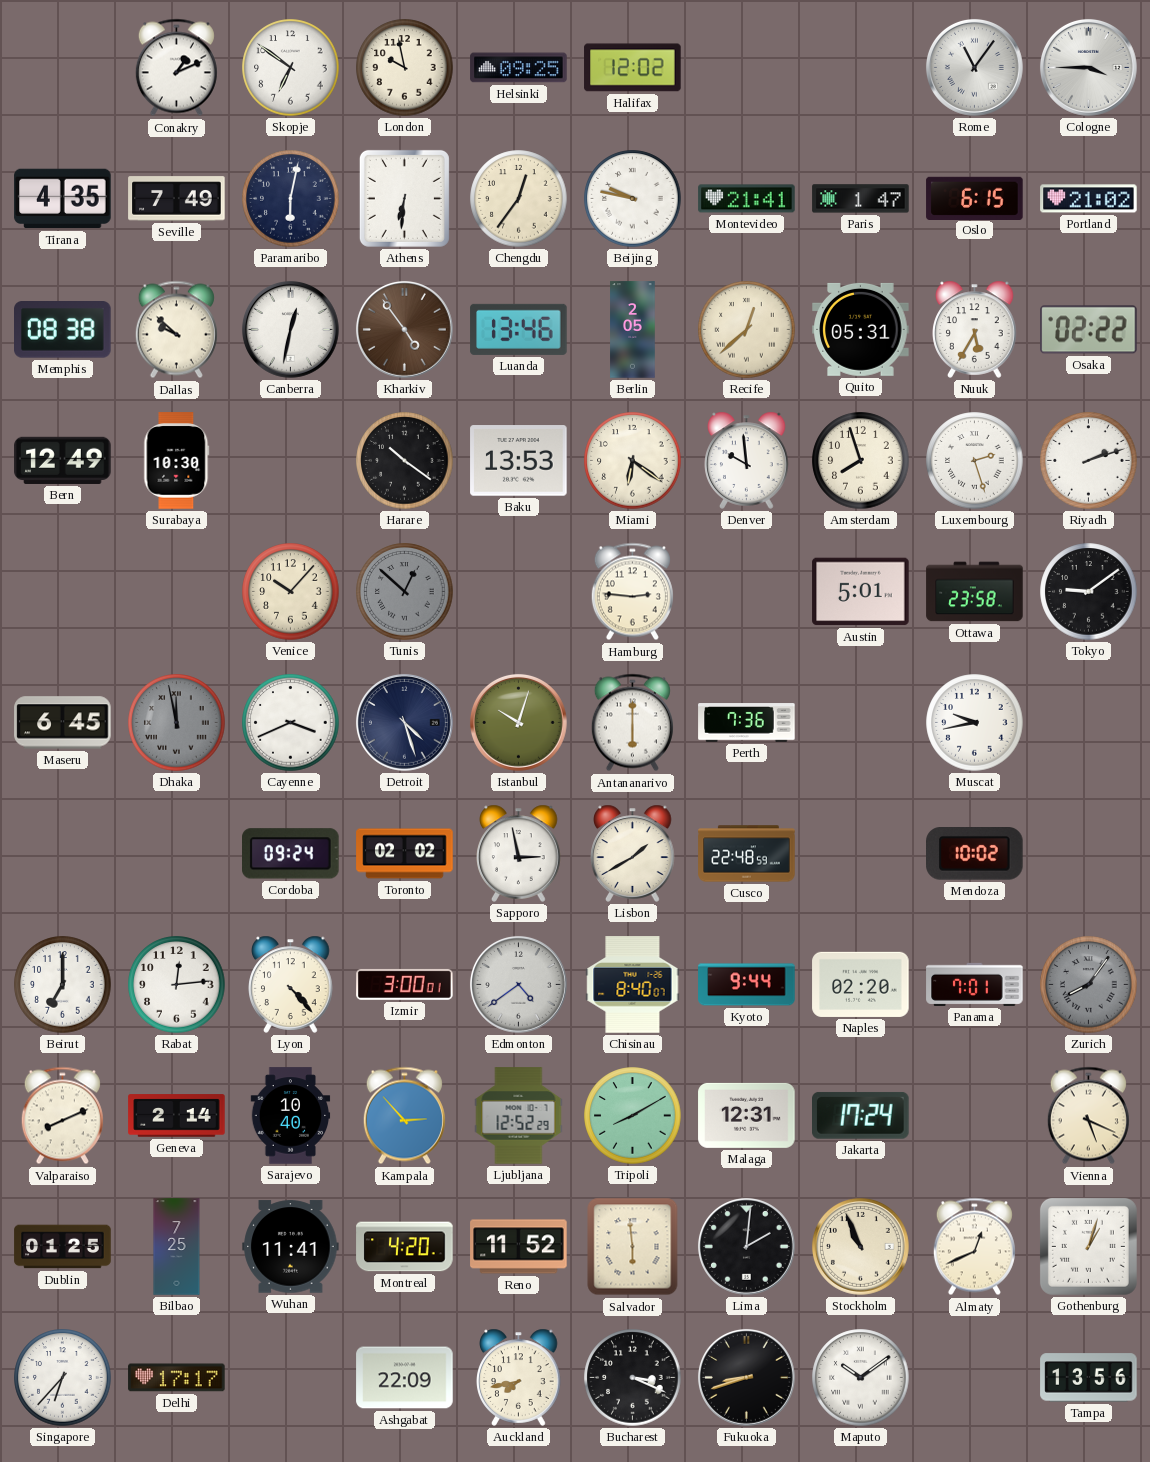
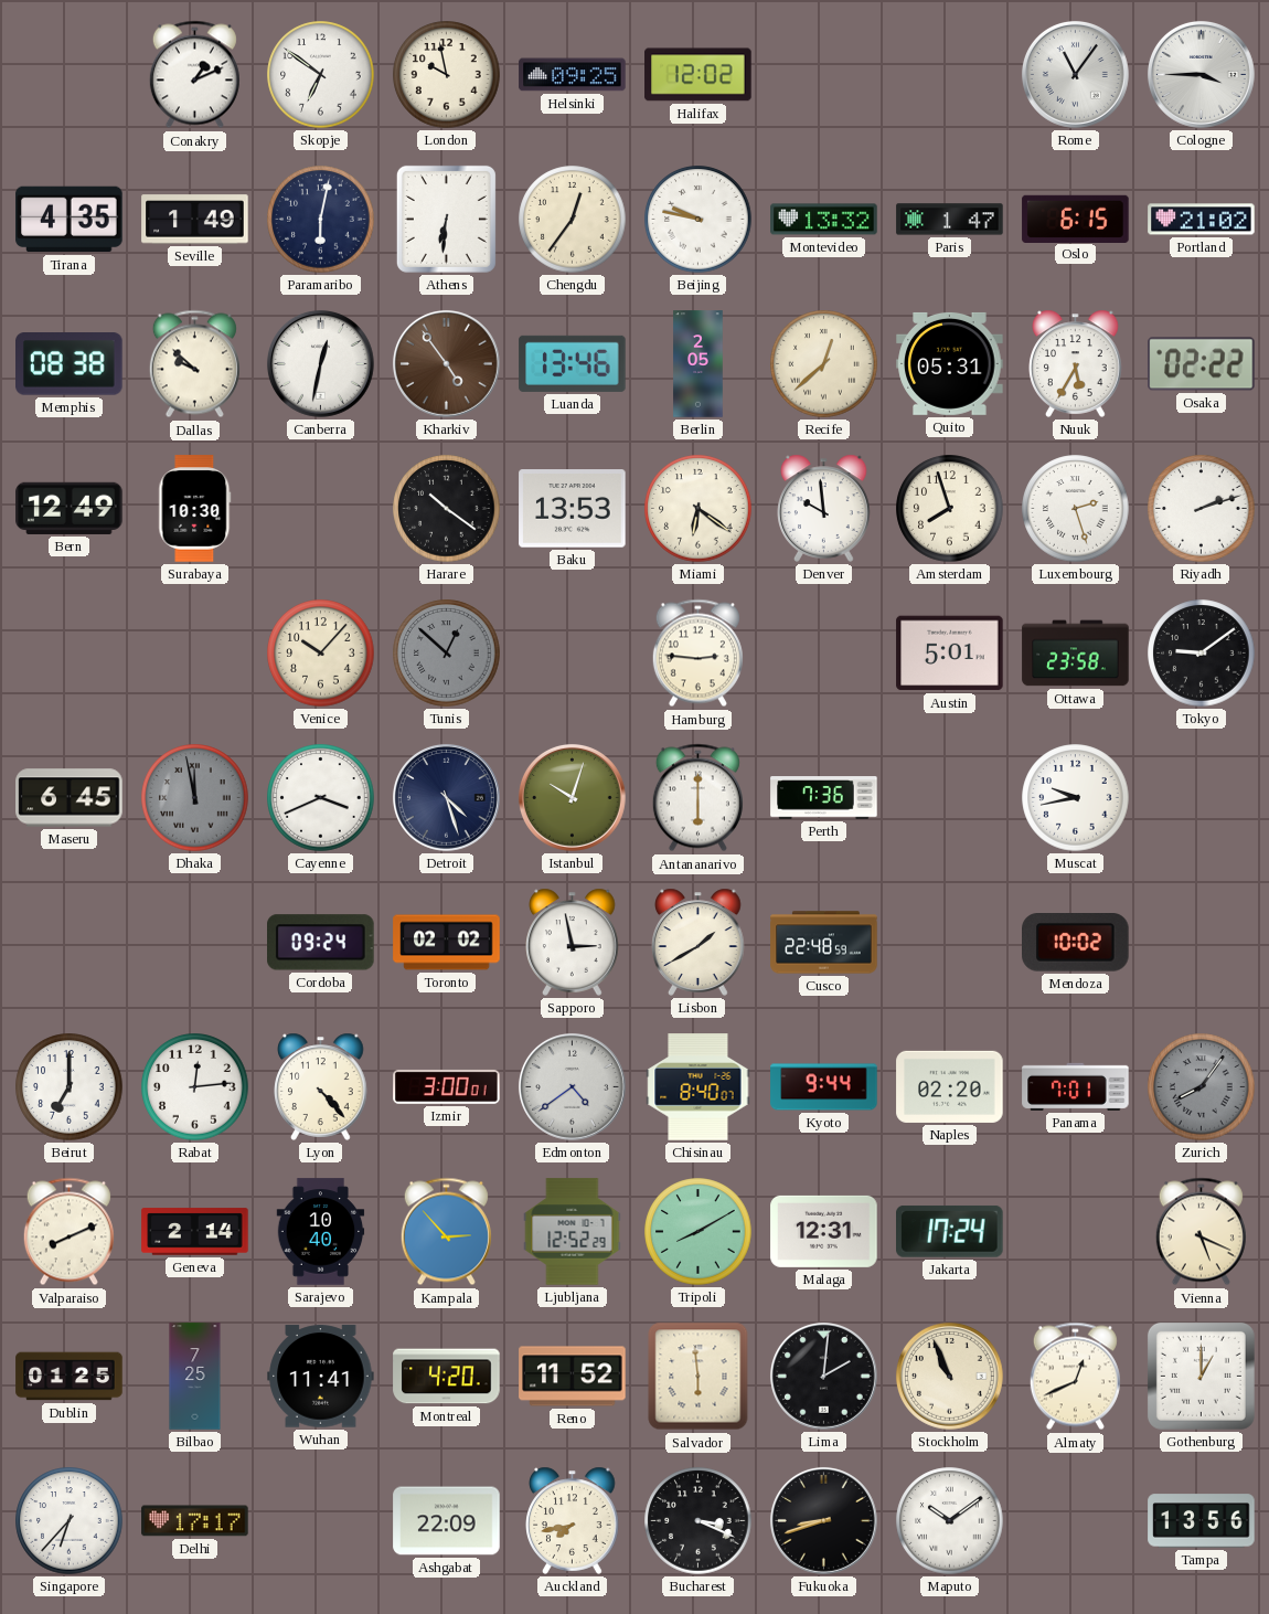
Seville: 7:49 -> 1:49
Montevideo: 21:41 -> 13:32
Gothenburg: 1:03 -> 1:00
